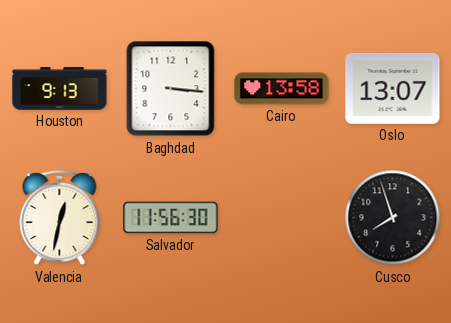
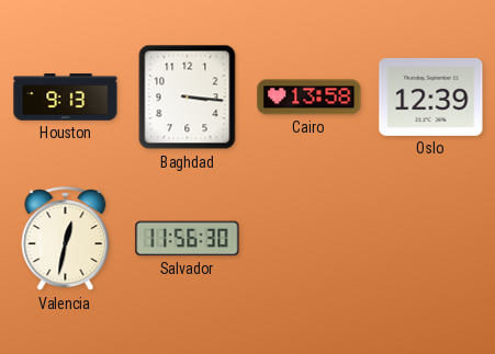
Oslo: 13:07 -> 12:39
Cusco: 7:57 -> none
